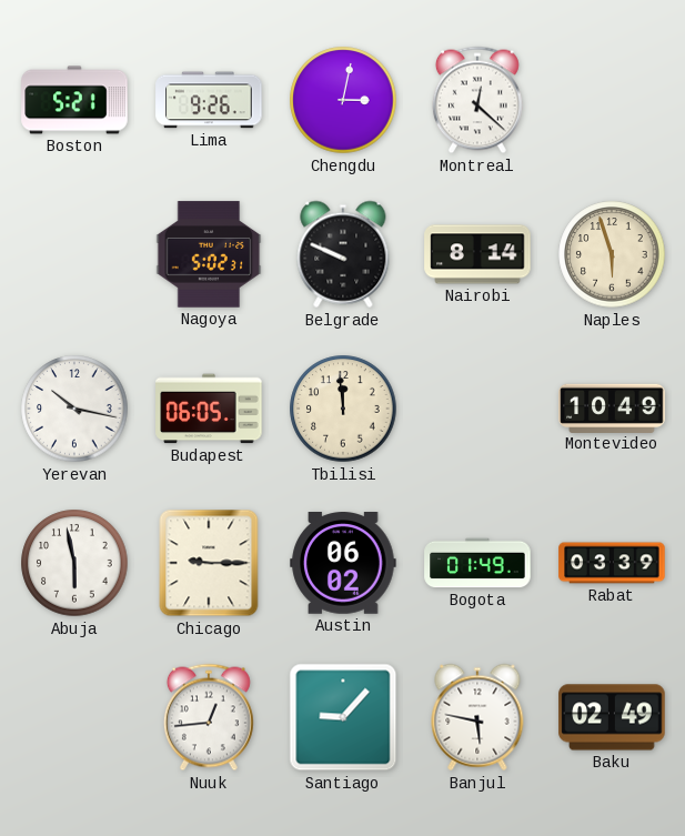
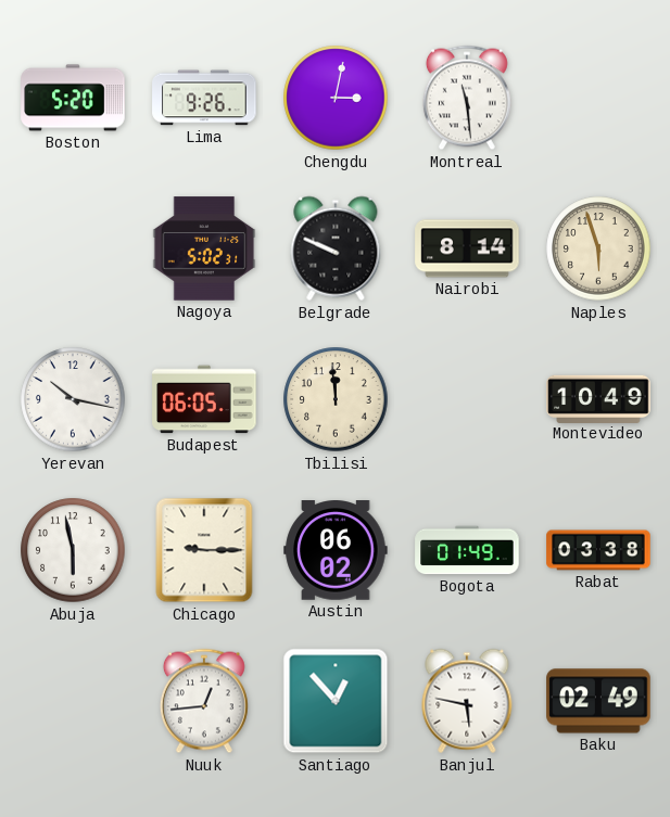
Boston: 5:21 -> 5:20
Montreal: 12:22 -> 11:29
Rabat: 03:39 -> 03:38
Santiago: 9:07 -> 12:53
